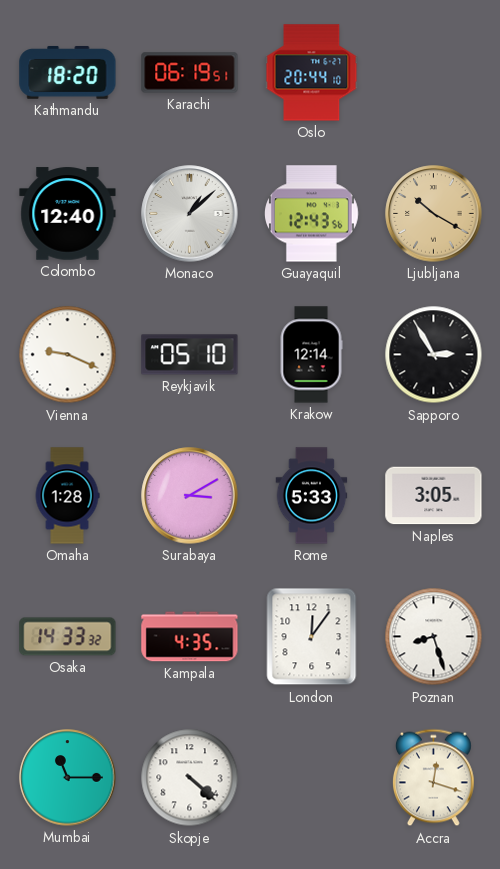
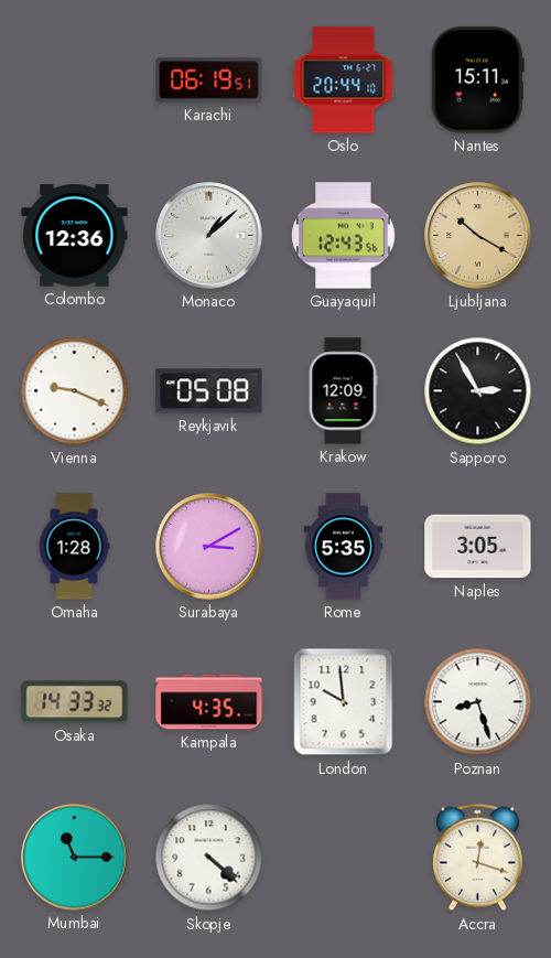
Kathmandu: 18:20 -> none
Nantes: none -> 15:11
Colombo: 12:40 -> 12:36
Reykjavik: 05:10 -> 05:08
Krakow: 12:14 -> 12:09
Rome: 5:33 -> 5:35
London: 12:06 -> 9:59
